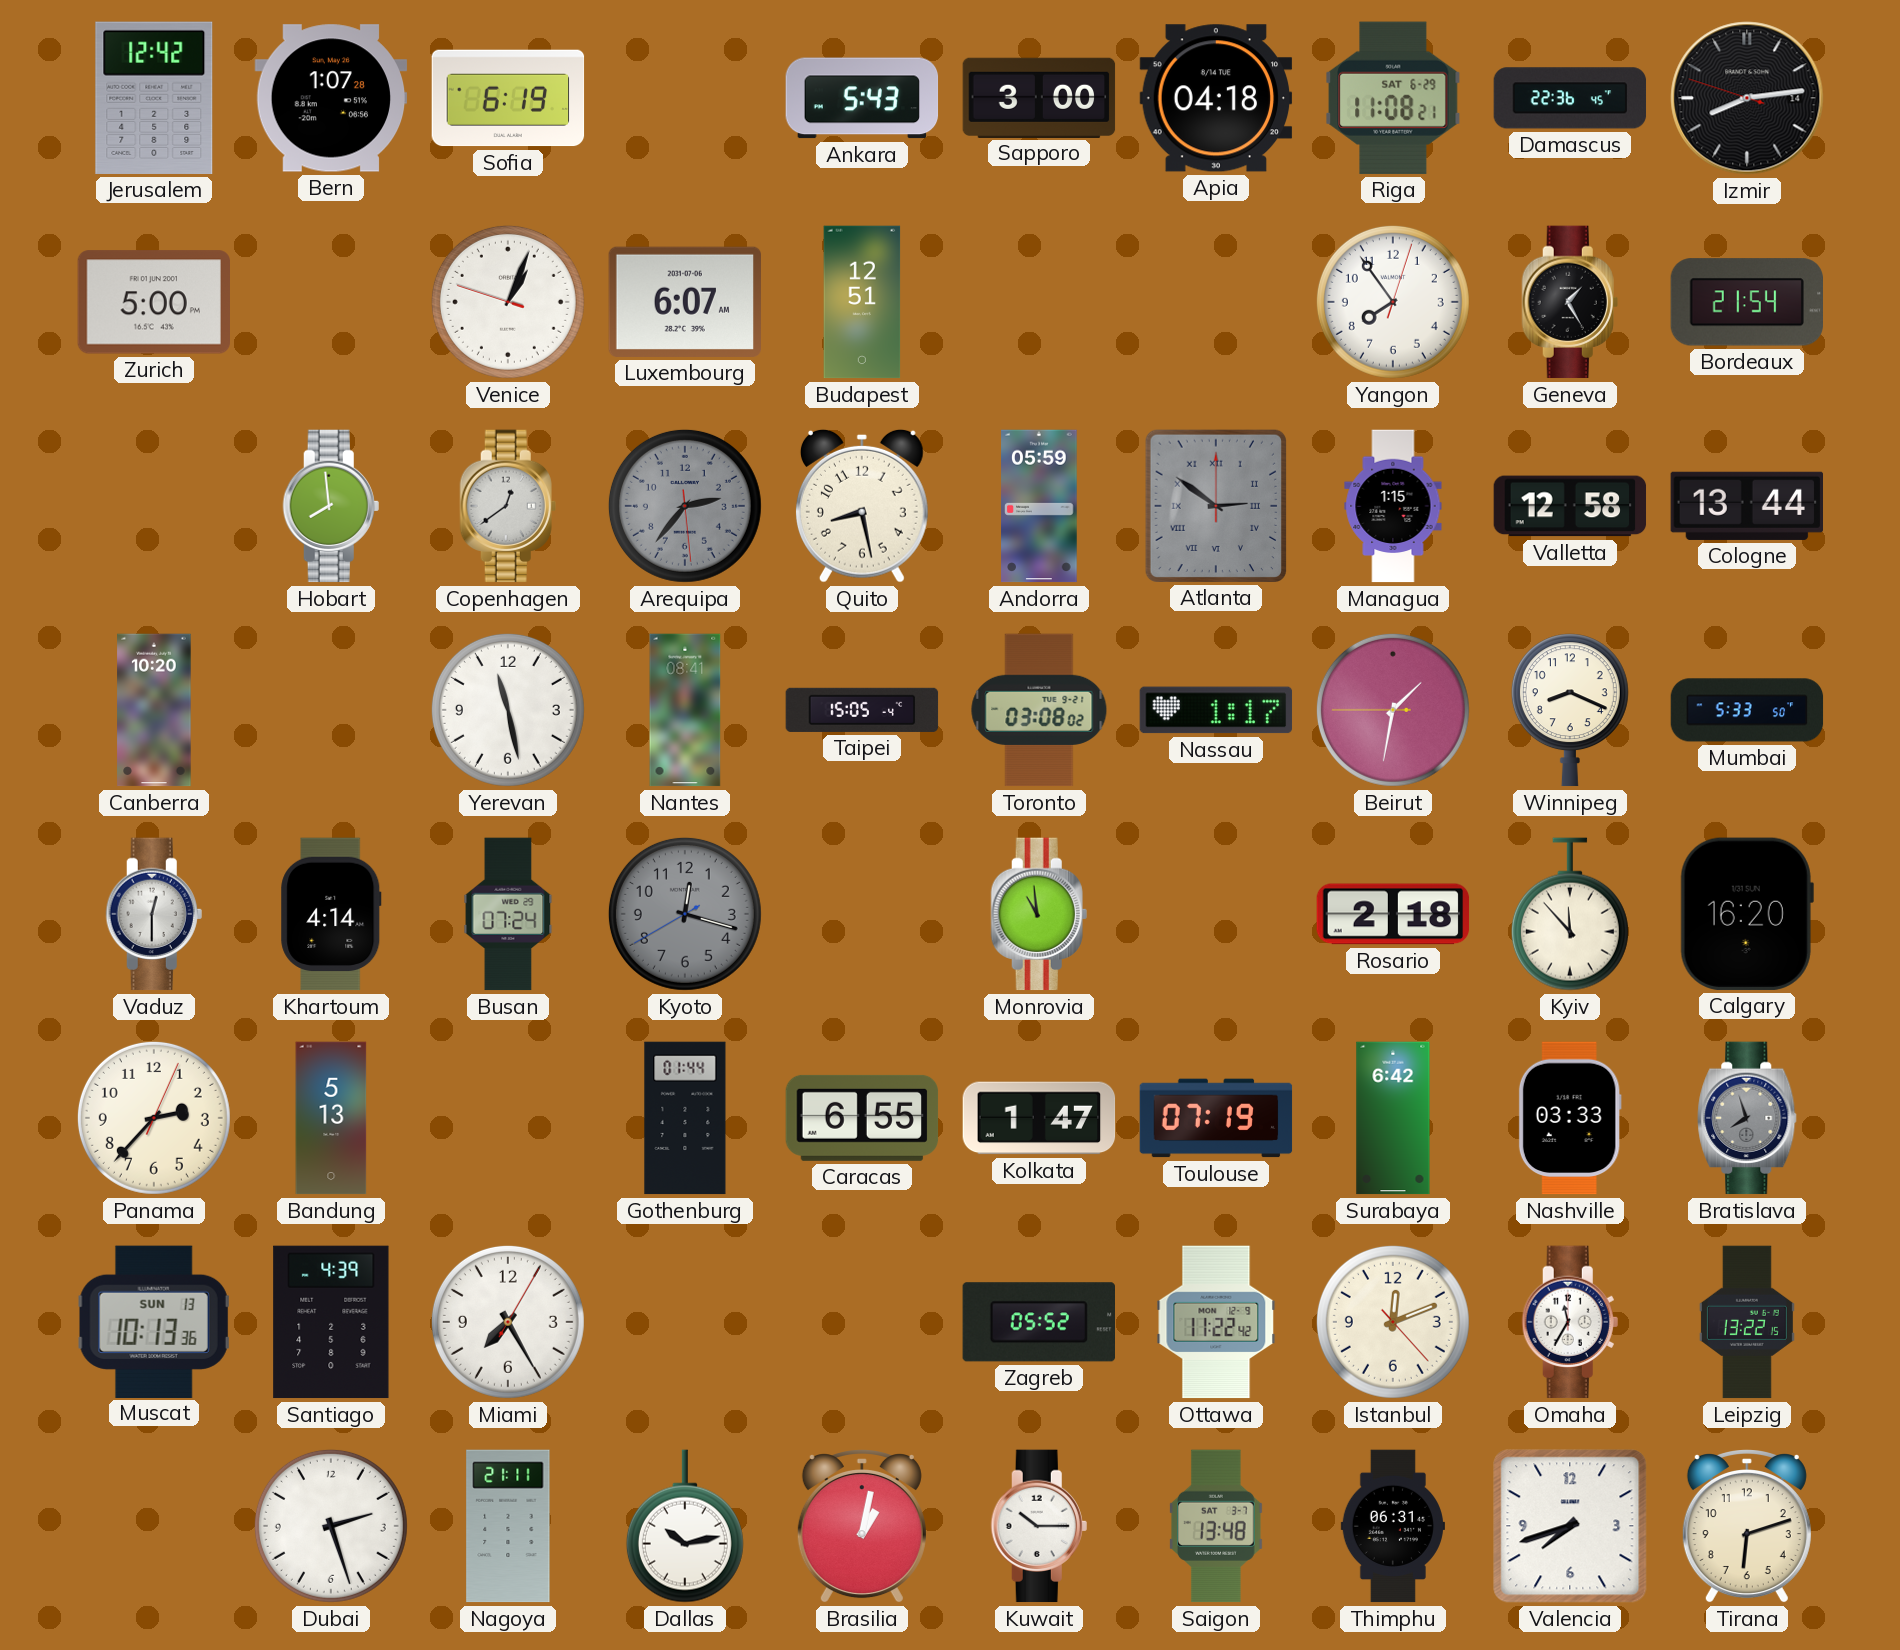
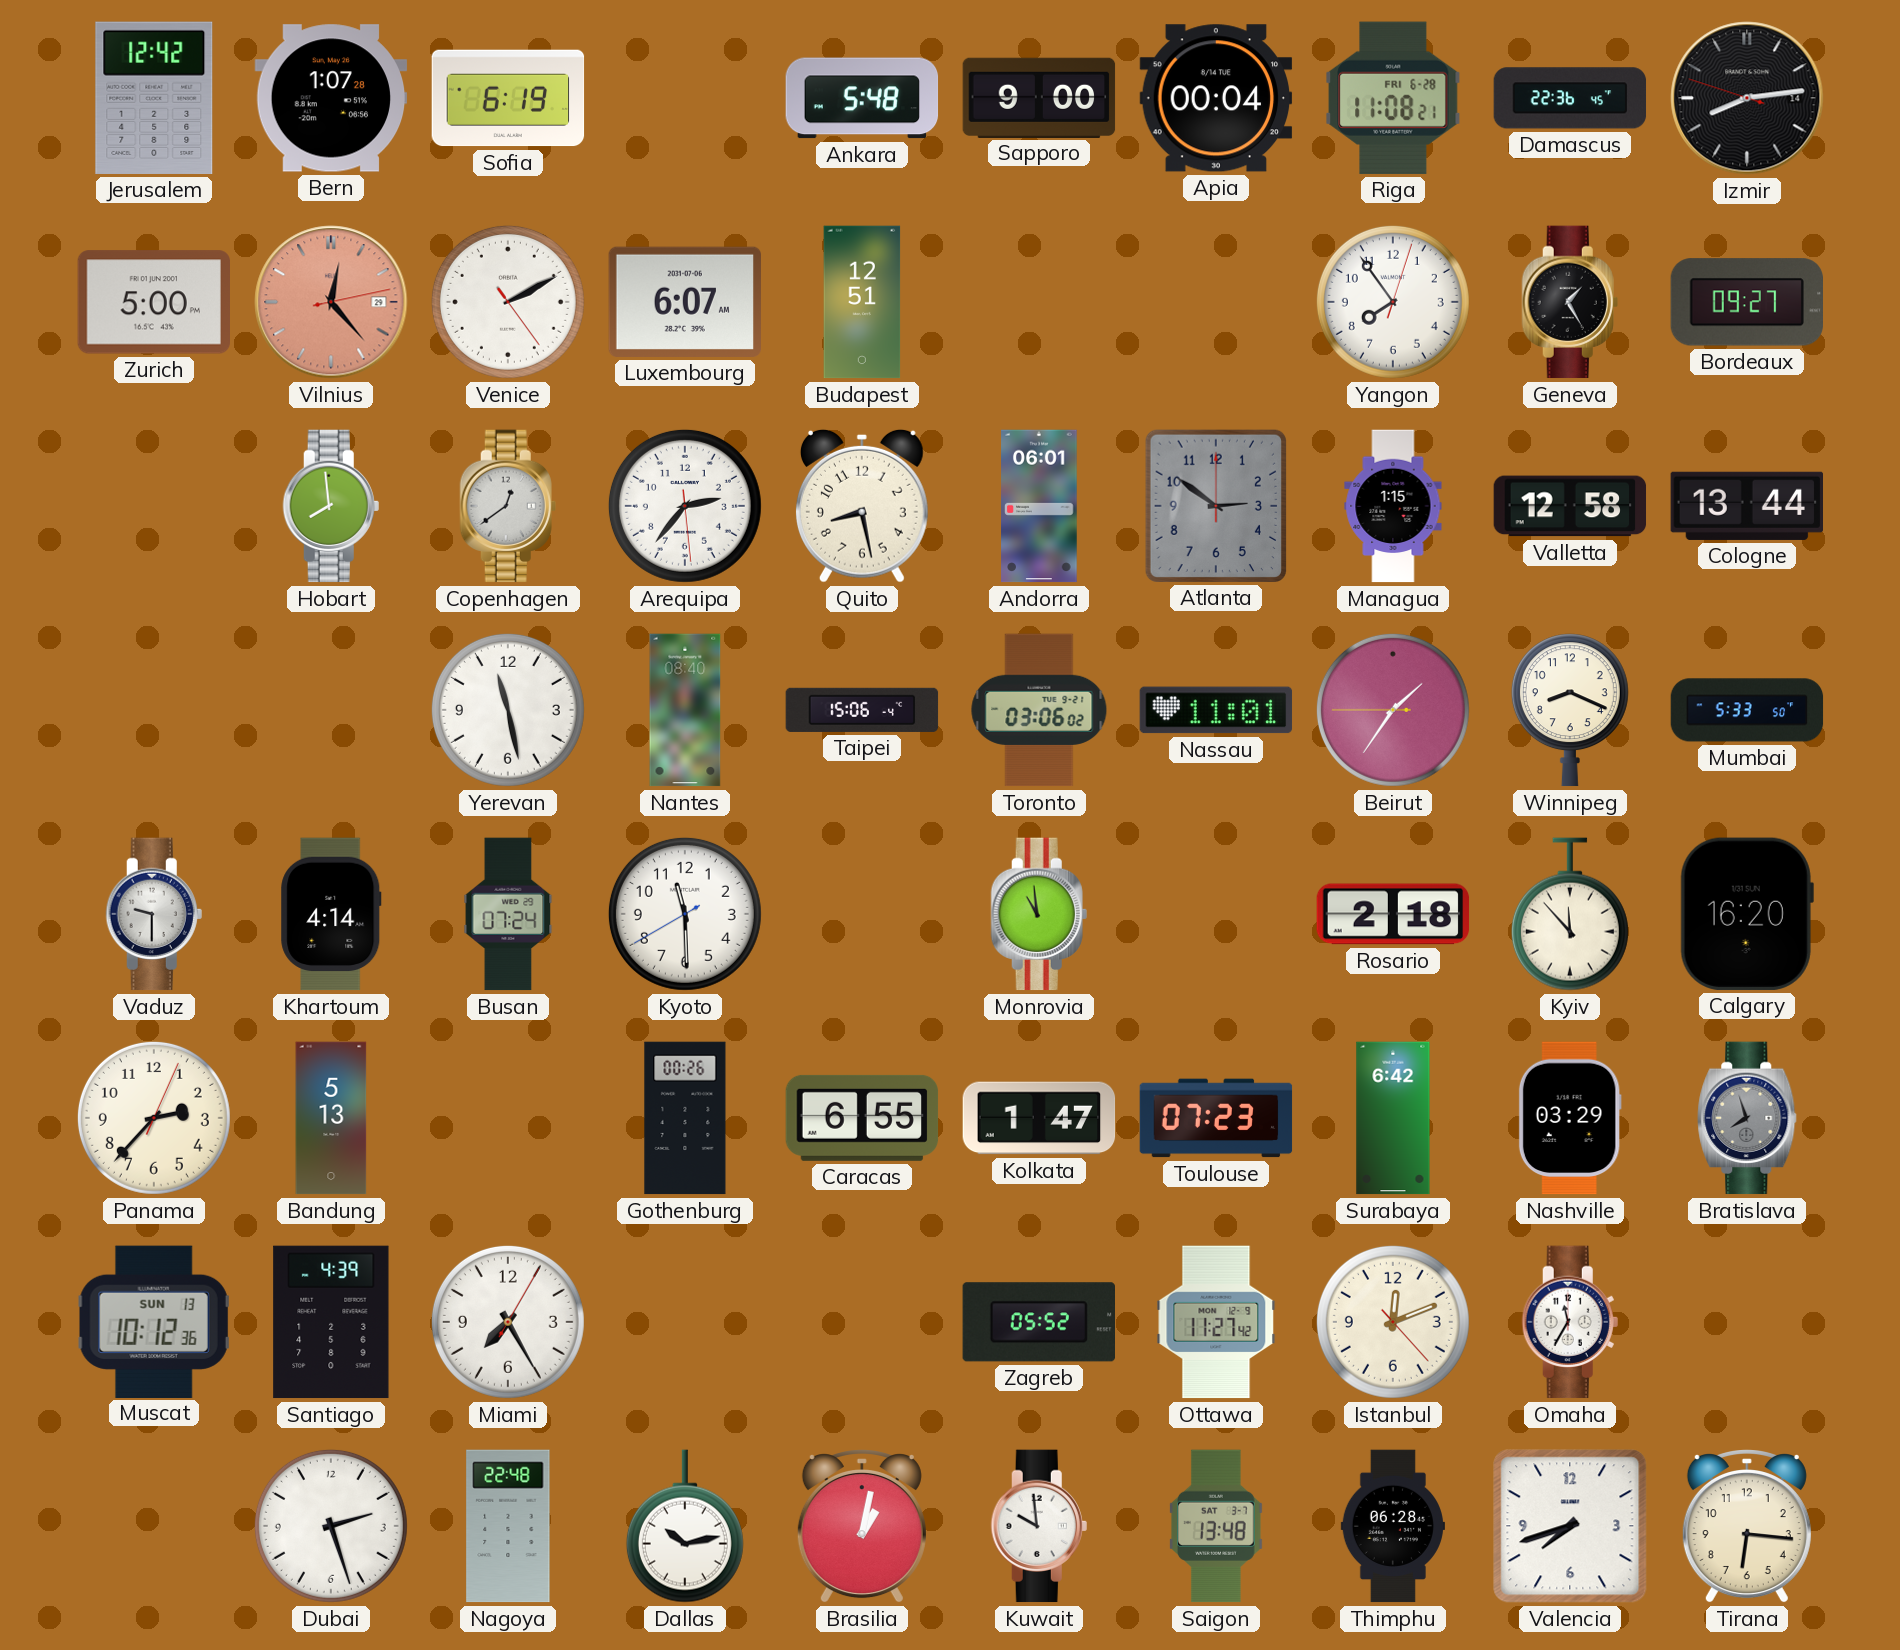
Ankara: 5:43 -> 5:48
Sapporo: 3:00 -> 9:00
Apia: 04:18 -> 00:04
Riga date: SAT 6-29 -> FRI 6-28
Vilnius: none -> 12:23
Venice: 1:03 -> 2:10
Bordeaux: 21:54 -> 09:27
Arequipa dial: grey -> white
Andorra: 05:59 -> 06:01
Atlanta numerals: Roman -> Arabic
Canberra: 10:20 -> none
Nantes: 08:41 -> 08:40
Taipei: 15:05 -> 15:06
Toronto: 03:08 -> 03:06
Nassau: 1:17 -> 11:01
Beirut: 1:31 -> 1:35
Vaduz: 12:30 -> 9:30
Kyoto: 12:17 -> 11:29
Kyoto dial: grey -> white
Gothenburg: 01:44 -> 00:26
Toulouse: 07:19 -> 07:23
Nashville: 03:33 -> 03:29
Muscat: 10:13 -> 10:12
Ottawa: 11:22 -> 11:27
Leipzig: 13:22 -> none
Nagoya: 21:11 -> 22:48
Kuwait: 10:15 -> 9:59
Thimphu: 06:31 -> 06:28
Tirana: 6:12 -> 6:16
